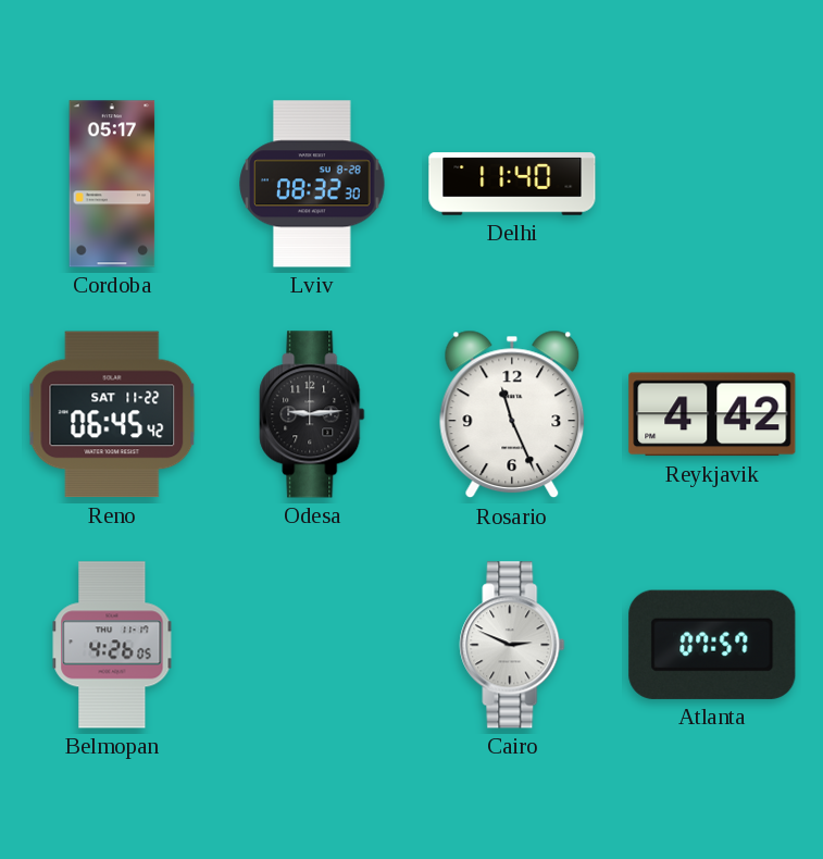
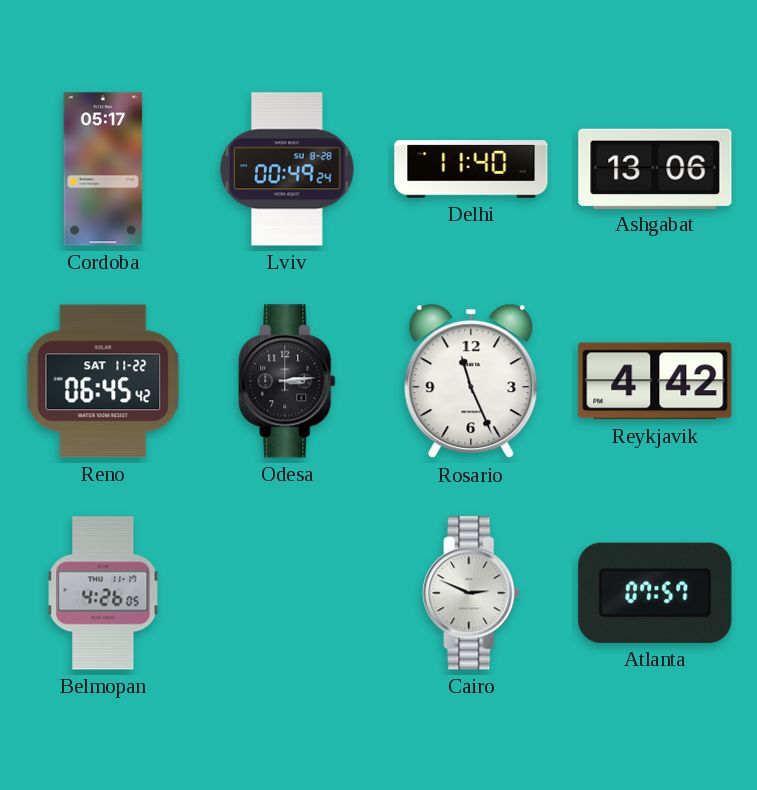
Lviv: 08:32 -> 00:49
Ashgabat: none -> 13:06
Odesa: 9:14 -> 3:14
